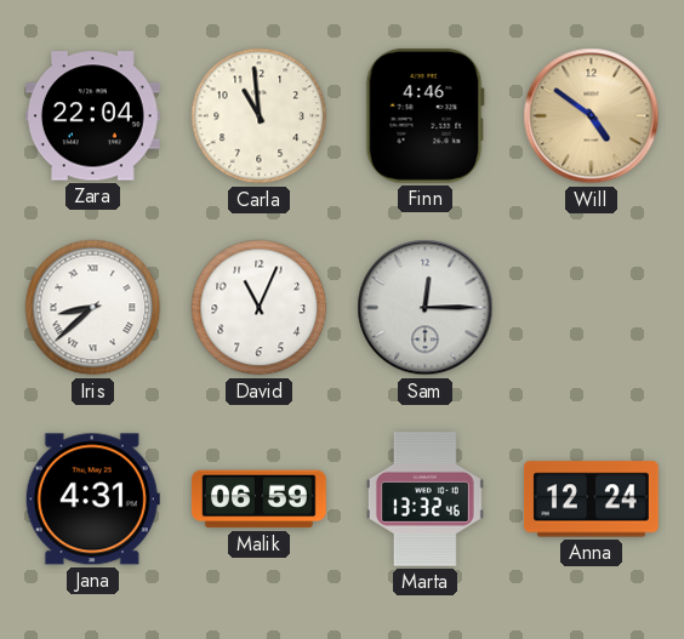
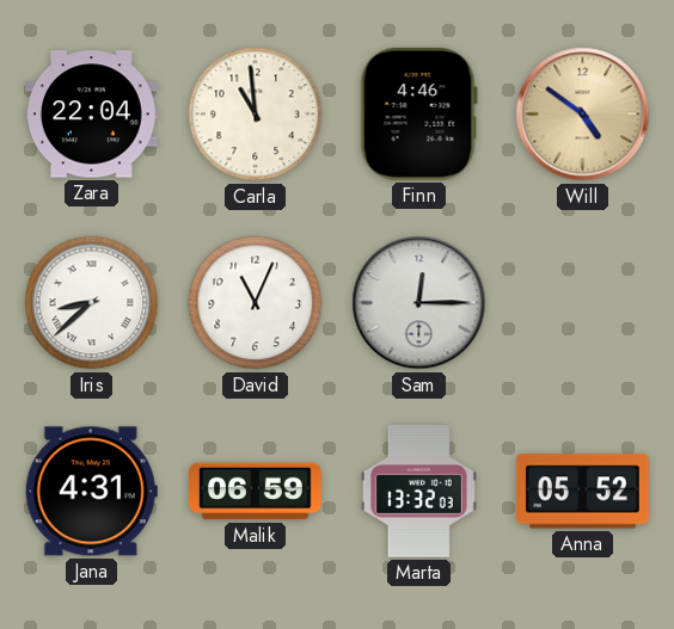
Marta: 13:32:46 -> 13:32:03
Anna: 12:24 -> 05:52
